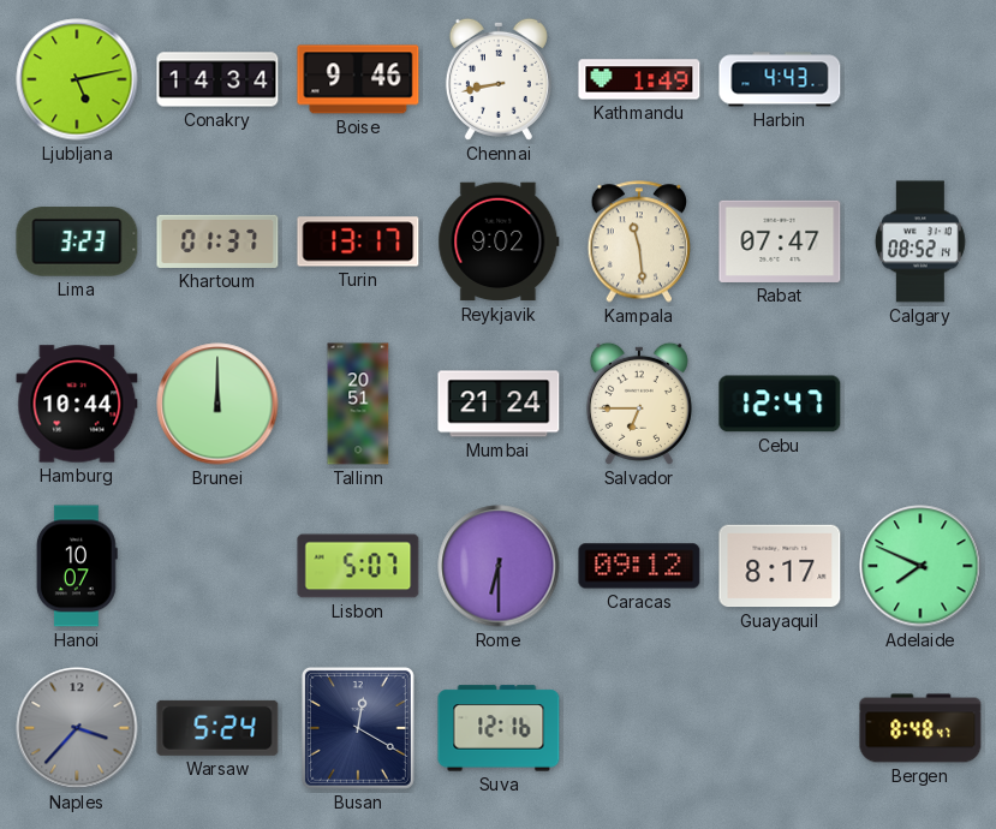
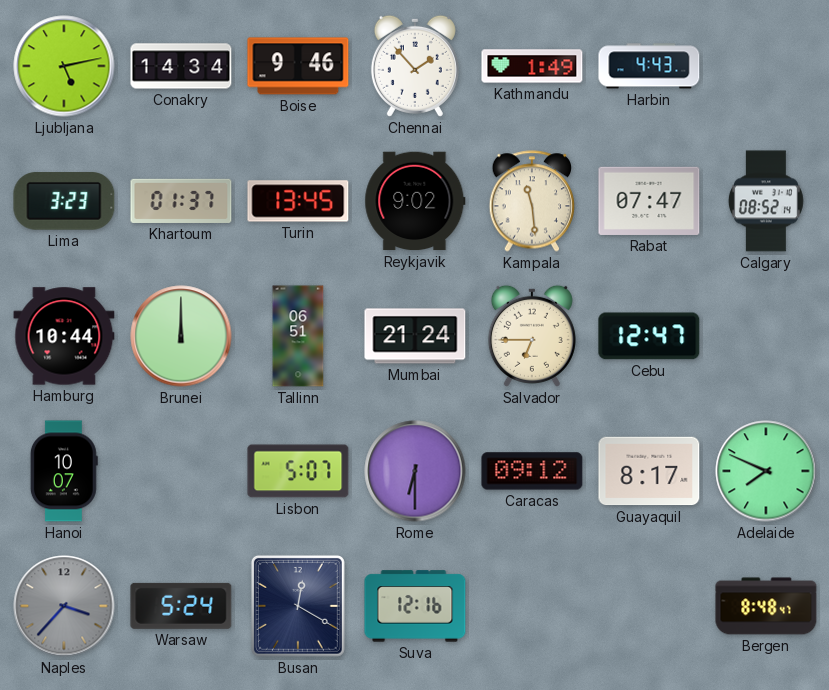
Chennai: 8:43 -> 1:53
Turin: 13:17 -> 13:45
Tallinn: 20:51 -> 06:51
